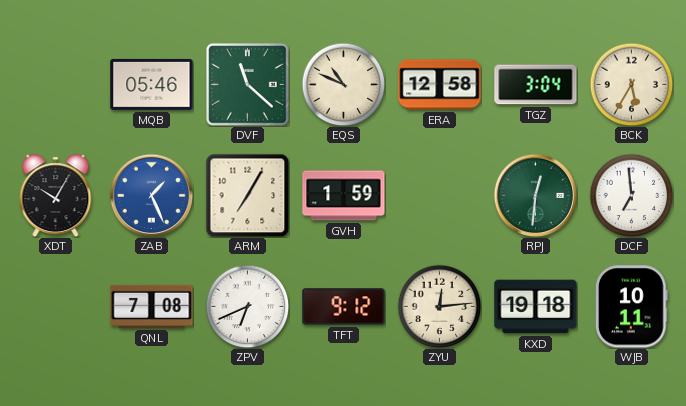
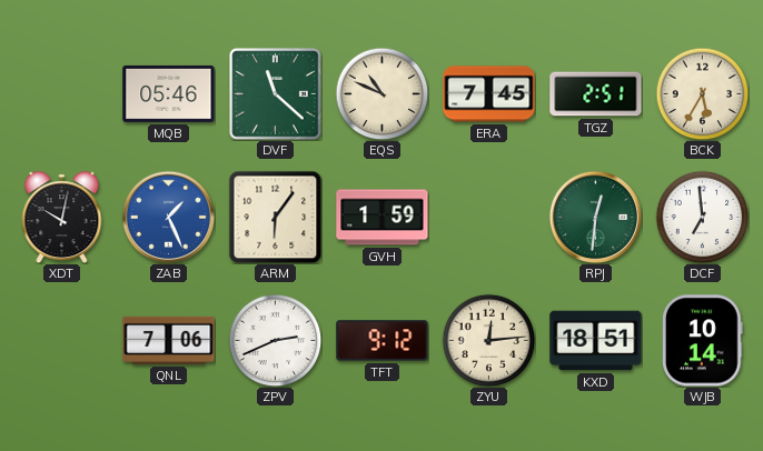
ERA: 12:58 -> 7:45
TGZ: 3:04 -> 2:51
XDT: 10:05 -> 10:02
ARM: 7:05 -> 6:06
QNL: 7:08 -> 7:06
ZPV: 6:41 -> 2:41
KXD: 19:18 -> 18:51
WJB: 10:11 -> 10:14
